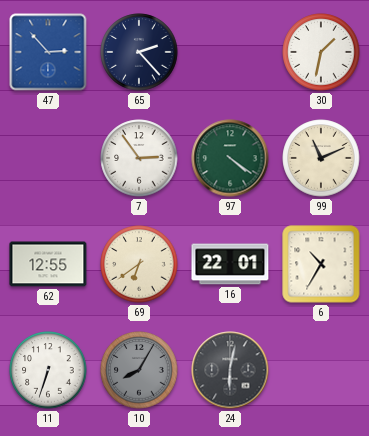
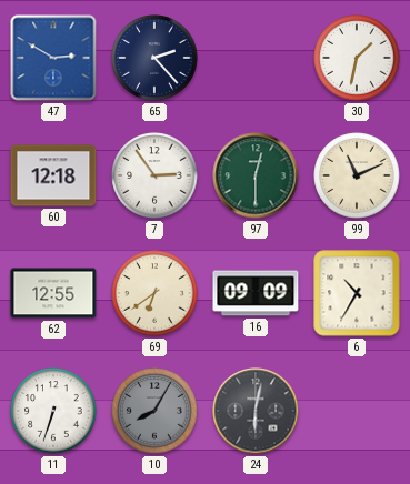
47: 2:53 -> 2:50
60: none -> 12:18
97: 4:21 -> 12:30
16: 22:01 -> 09:09
